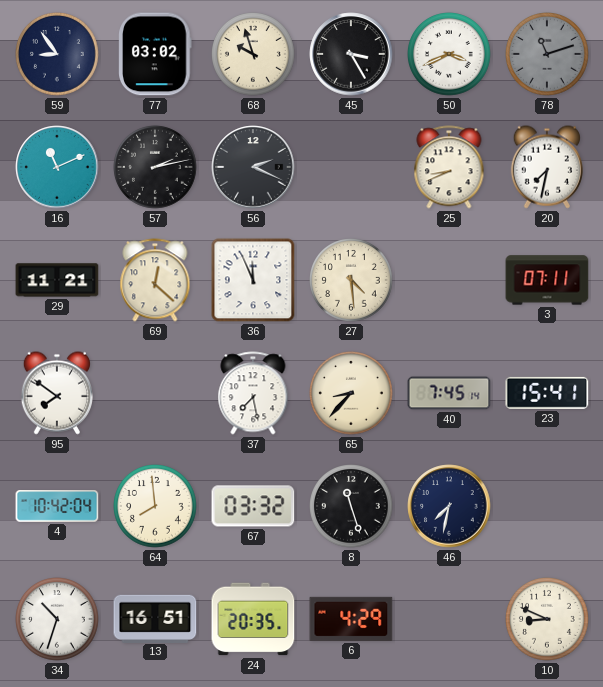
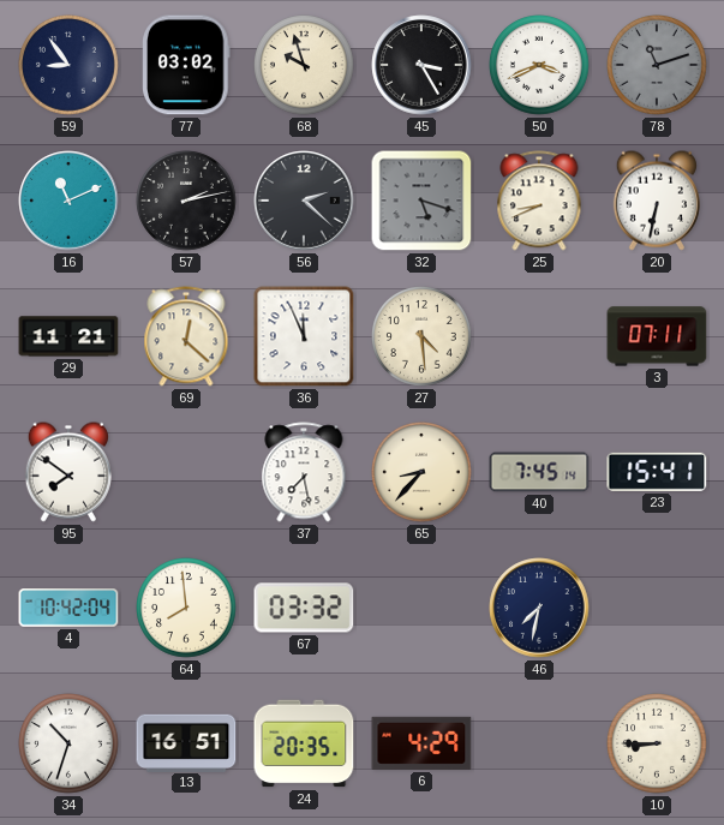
56: 2:19 -> 2:22
32: none -> 5:18
20: 7:32 -> 6:32
8: 11:27 -> none
10: 8:49 -> 8:45
